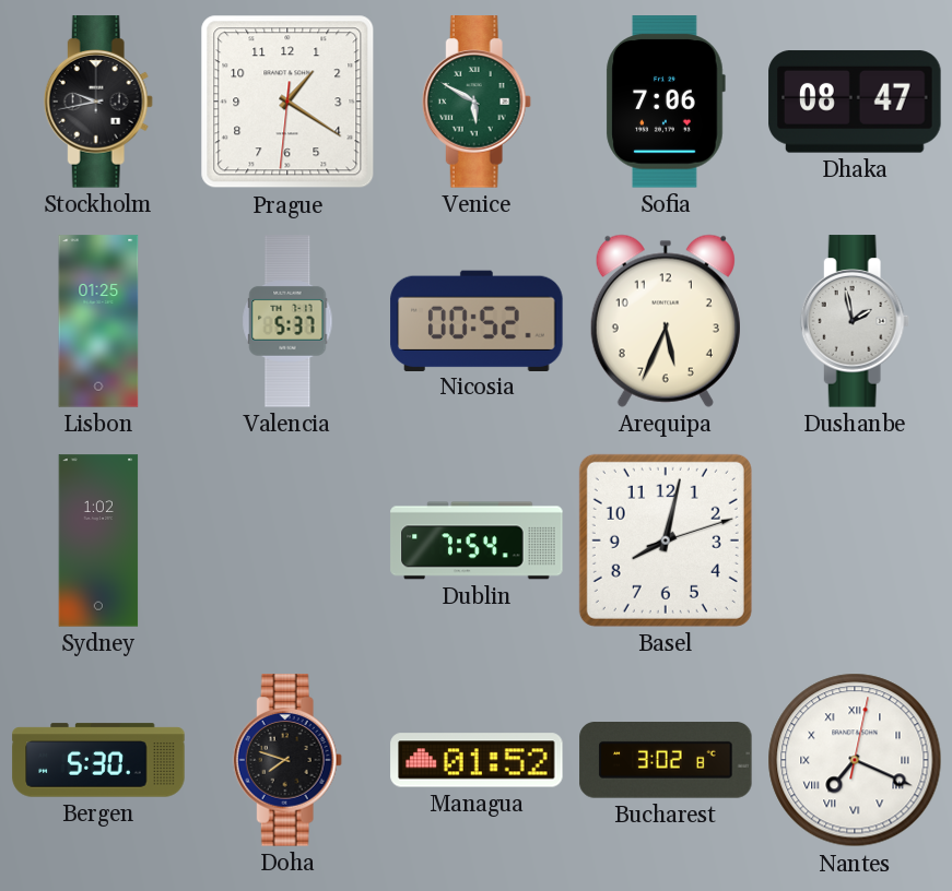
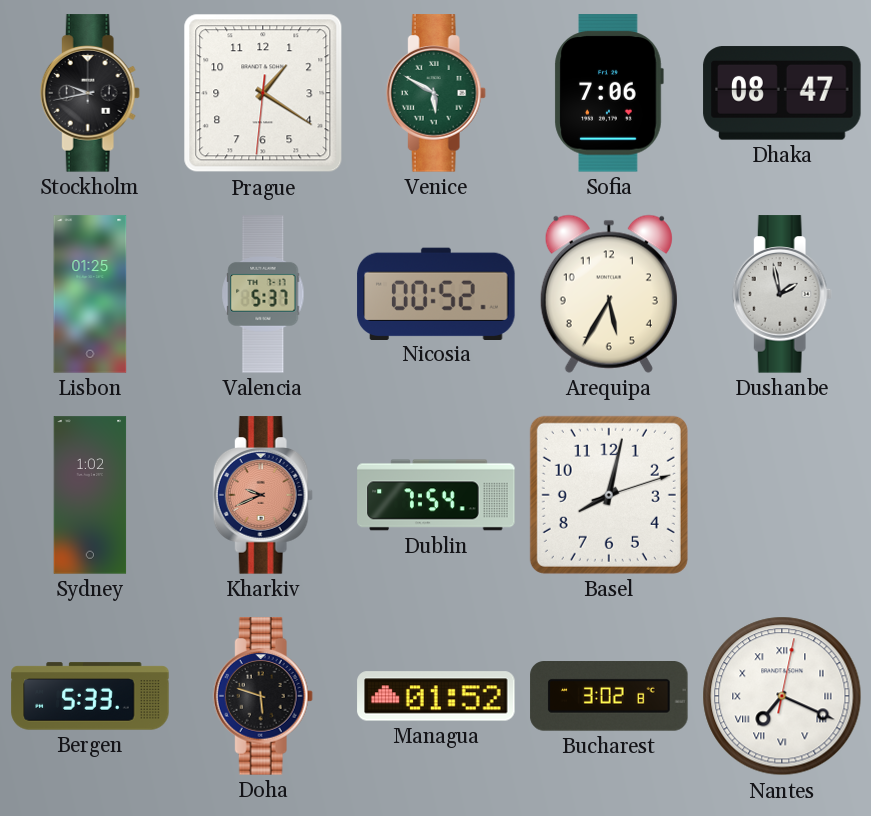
Arequipa: 5:34 -> 5:35
Kharkiv: none -> 9:41
Bergen: 5:30 -> 5:33
Doha: 7:48 -> 5:48
